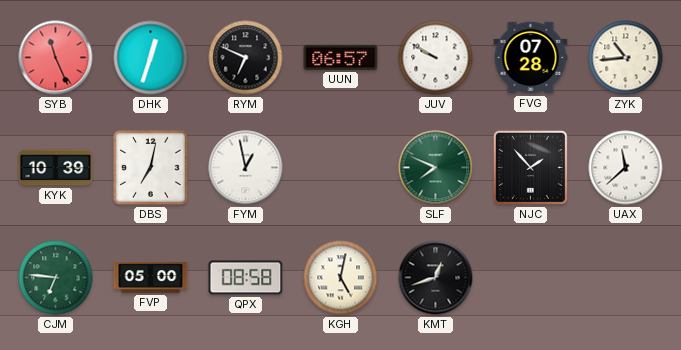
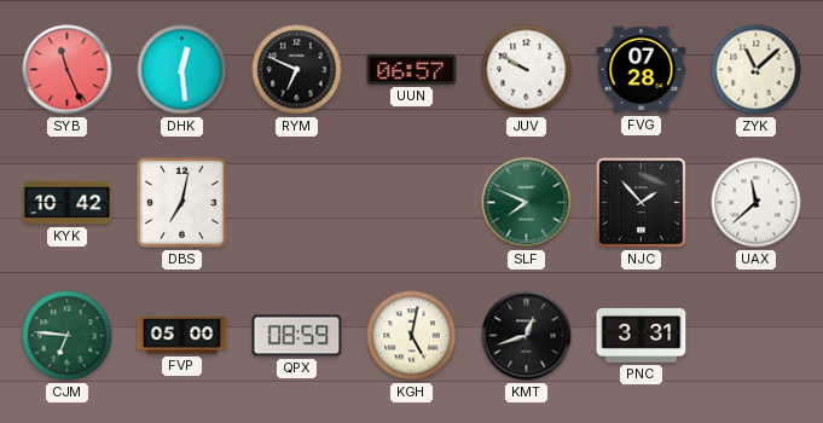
DHK: 12:33 -> 12:29
ZYK: 10:44 -> 11:08
KYK: 10:39 -> 10:42
FYM: 12:58 -> none
QPX: 08:58 -> 08:59
PNC: none -> 3:31
